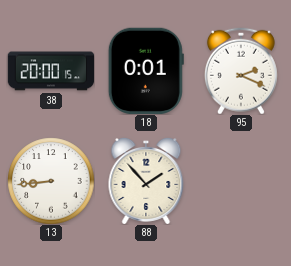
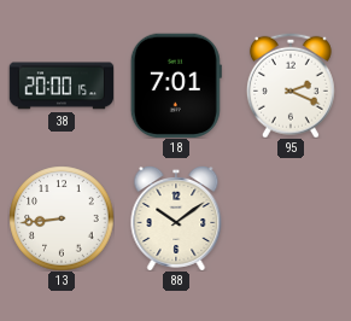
18: 0:01 -> 7:01
88: 1:53 -> 10:09
